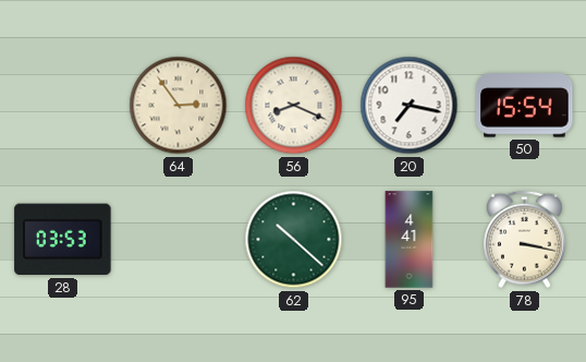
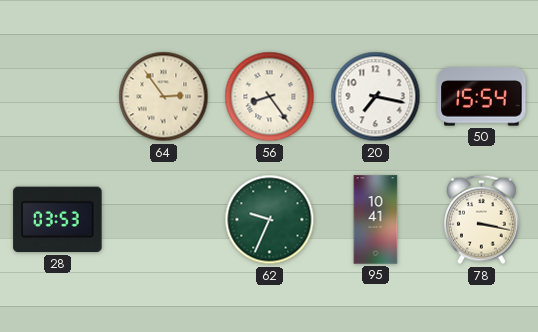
56: 8:19 -> 8:24
62: 10:22 -> 9:34
95: 4:41 -> 10:41
